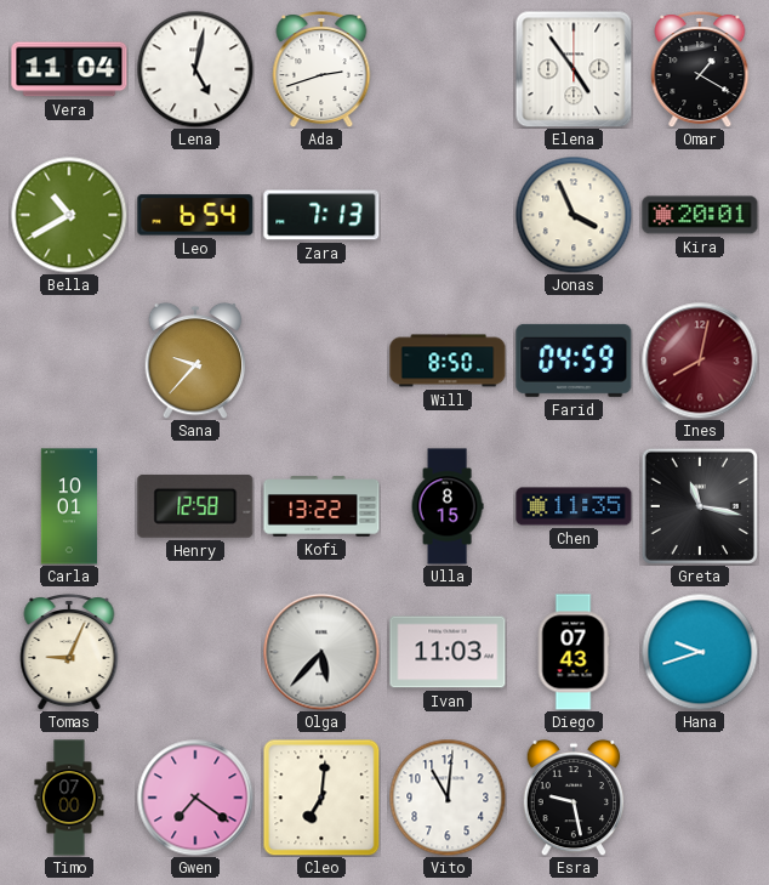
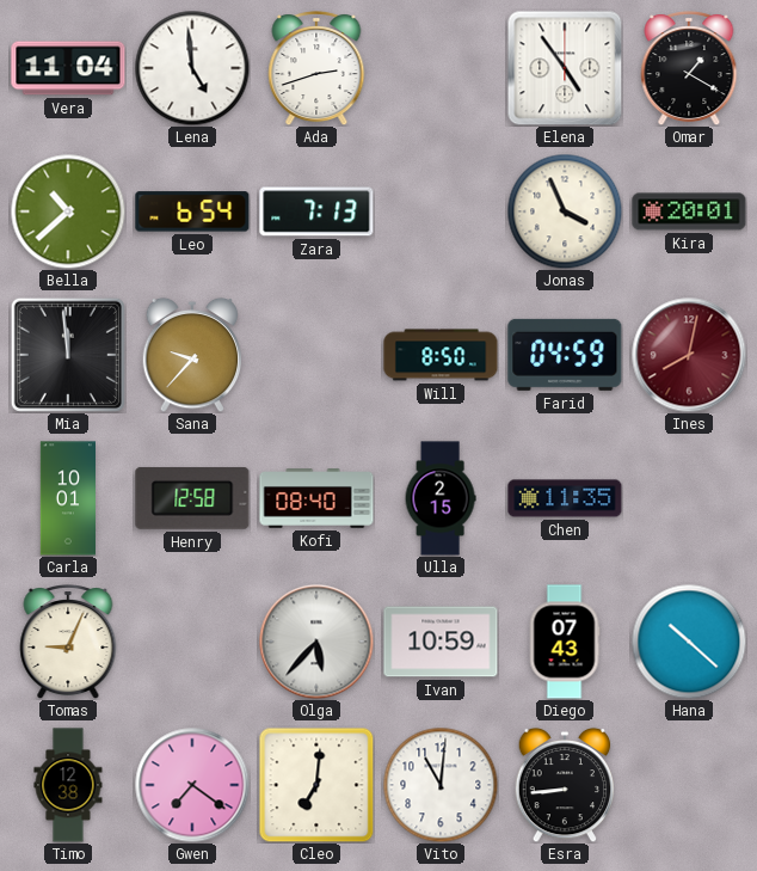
Lena: 5:02 -> 4:59
Bella: 10:40 -> 10:38
Mia: none -> 11:59
Kofi: 13:22 -> 08:40
Ulla: 8:15 -> 2:15
Greta: 11:17 -> none
Ivan: 11:03 -> 10:59
Hana: 9:42 -> 10:22
Timo: 07:00 -> 12:38
Esra: 9:28 -> 8:44
